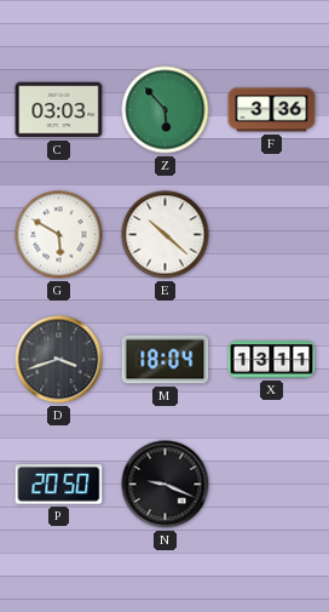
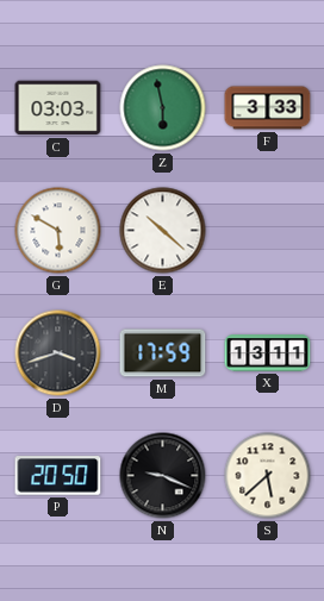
Z: 5:53 -> 5:58
F: 3:36 -> 3:33
M: 18:04 -> 17:59
S: none -> 5:38
